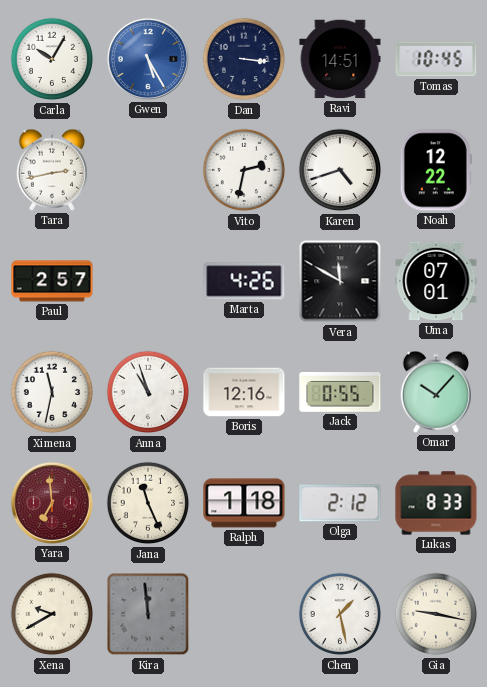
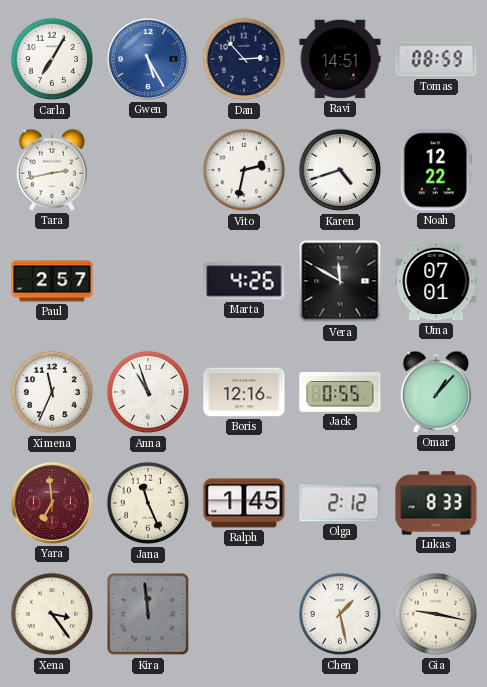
Carla: 10:05 -> 7:05
Dan: 3:16 -> 2:53
Tomas: 10:45 -> 08:59
Ximena: 11:32 -> 11:34
Omar: 10:07 -> 1:07
Ralph: 1:18 -> 1:45
Xena: 9:40 -> 3:24
